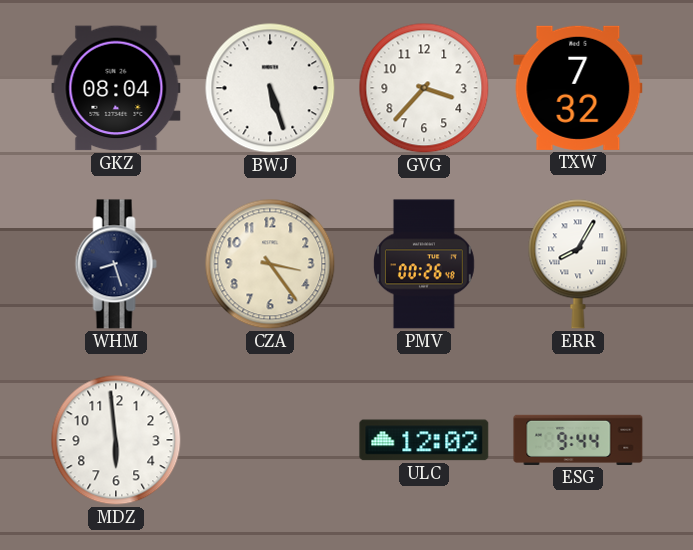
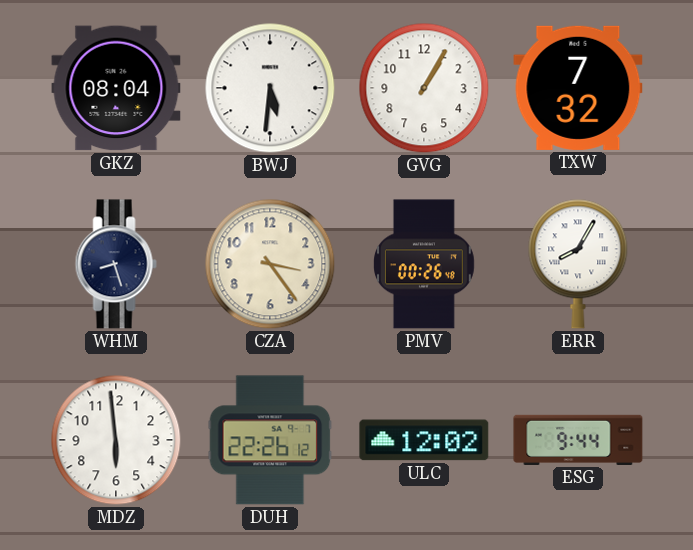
BWJ: 5:27 -> 5:31
GVG: 3:37 -> 1:05
DUH: none -> 22:26
